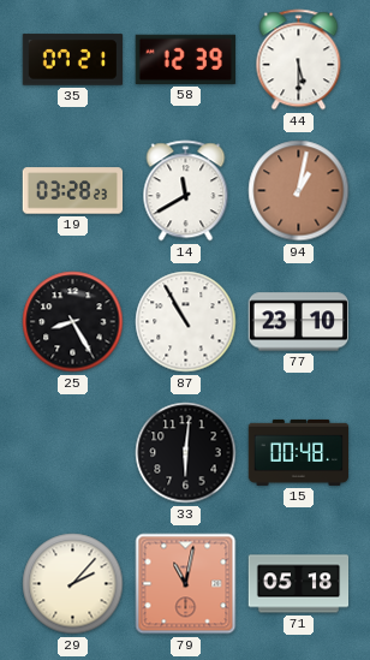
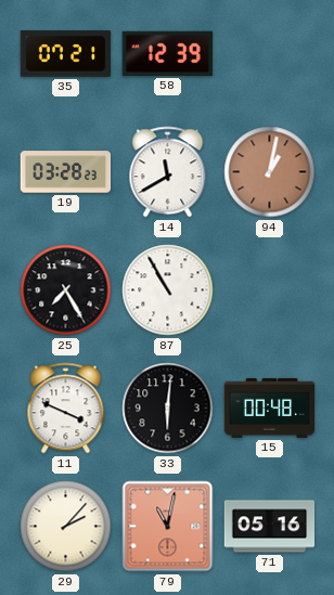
44: 5:30 -> none
25: 8:25 -> 7:25
77: 23:10 -> none
11: none -> 3:49
71: 05:18 -> 05:16
